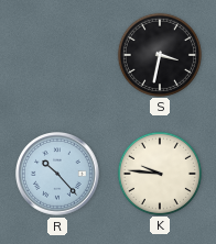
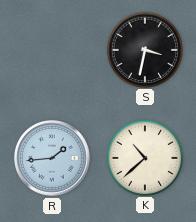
R: 10:23 -> 1:44
K: 9:46 -> 10:38
